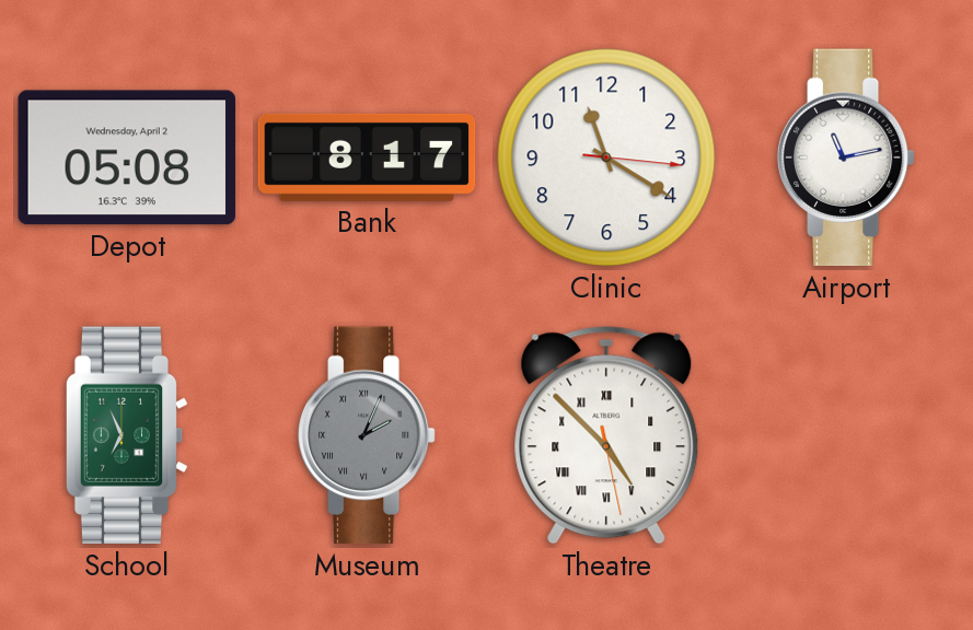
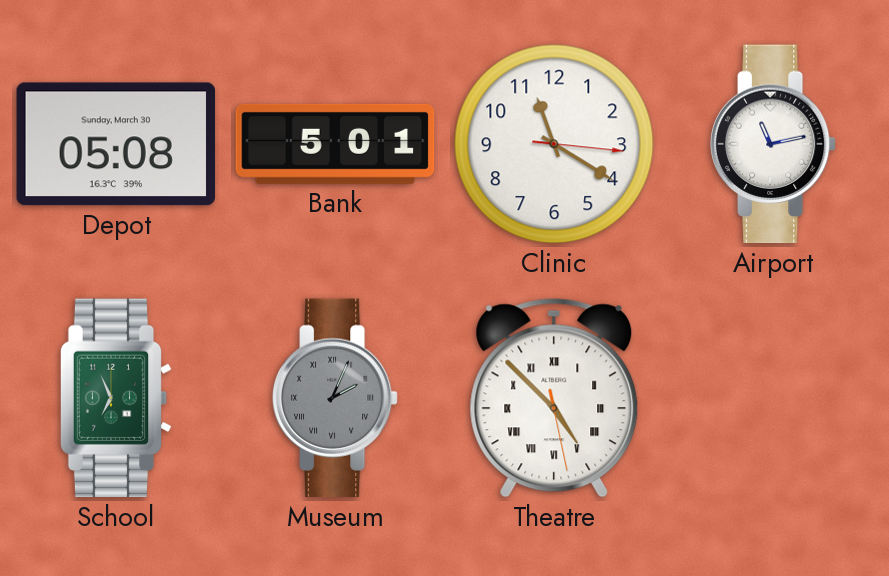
Depot date: Wednesday, April 2 -> Sunday, March 30
Bank: 8:17 -> 5:01
